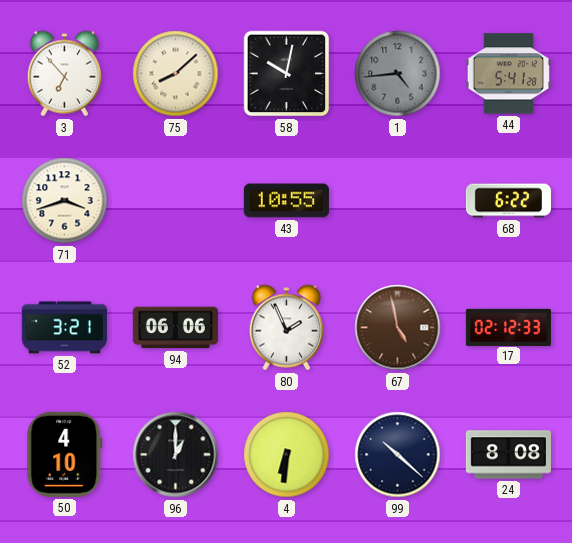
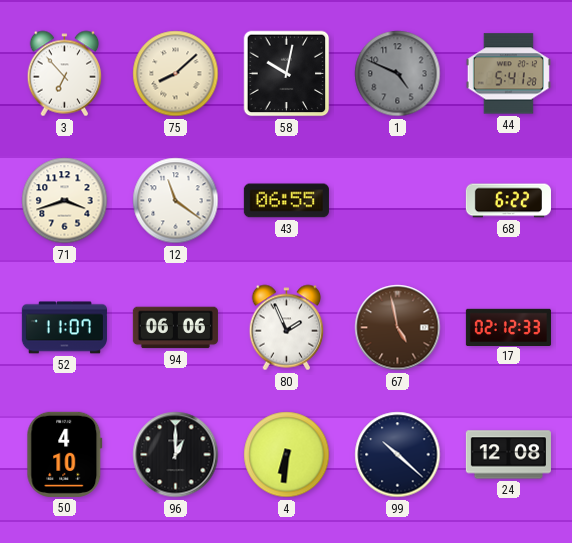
1: 4:44 -> 4:49
12: none -> 11:21
43: 10:55 -> 06:55
52: 3:21 -> 11:07
24: 8:08 -> 12:08
